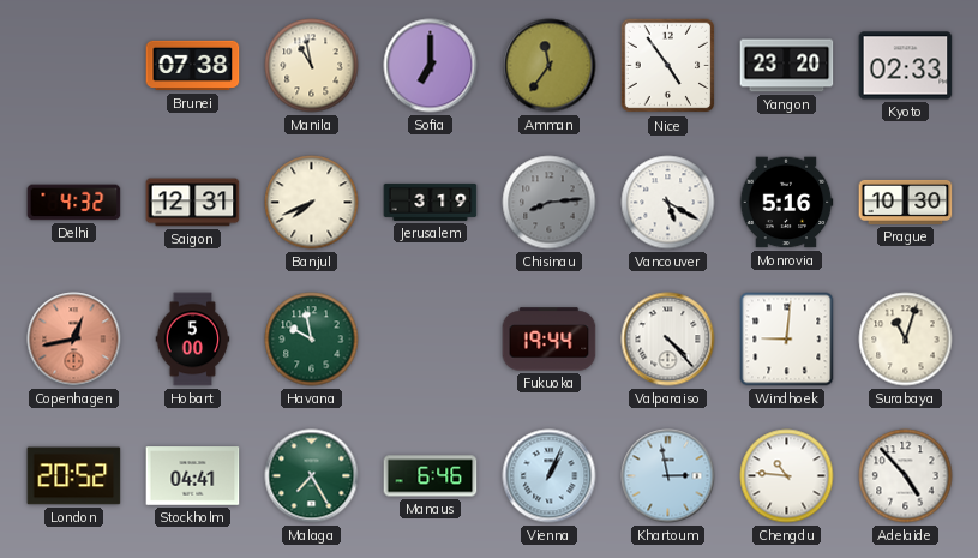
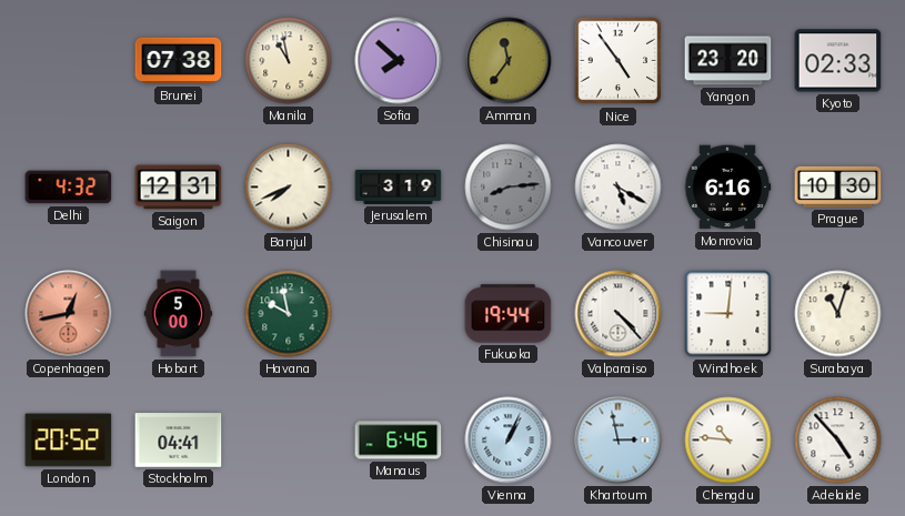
Sofia: 7:00 -> 7:52
Monrovia: 5:16 -> 6:16
Malaga: 7:25 -> none
